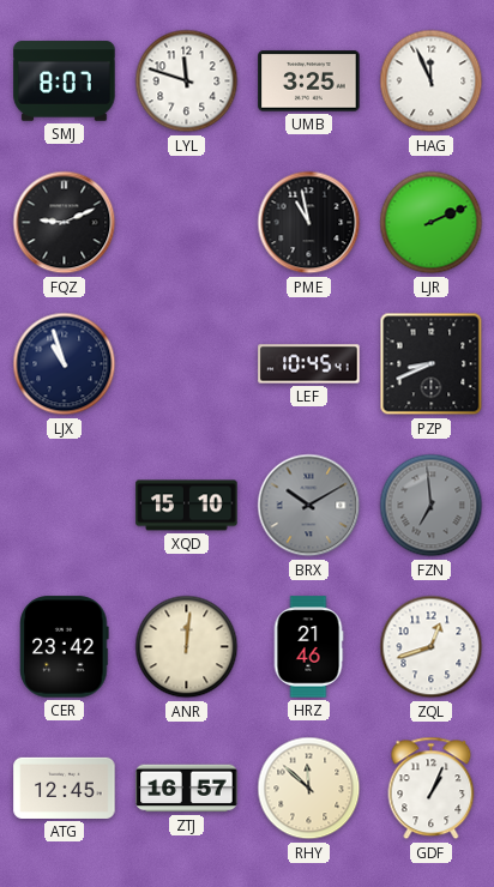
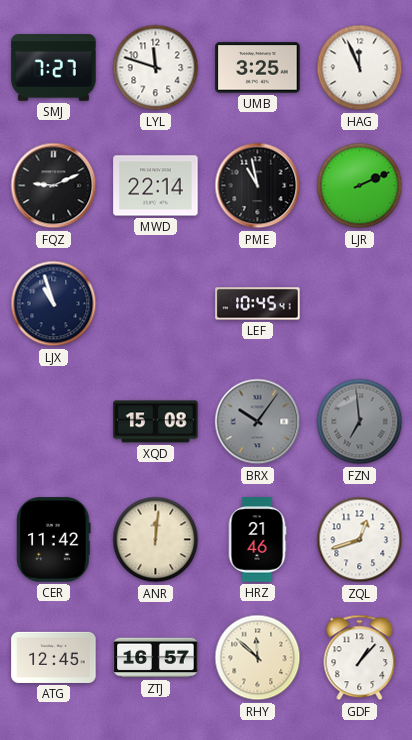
SMJ: 8:07 -> 7:27
MWD: none -> 22:14
PZP: 8:41 -> none
XQD: 15:10 -> 15:08
BRX: 10:10 -> 10:06
CER: 23:42 -> 11:42
GDF: 1:04 -> 1:07
